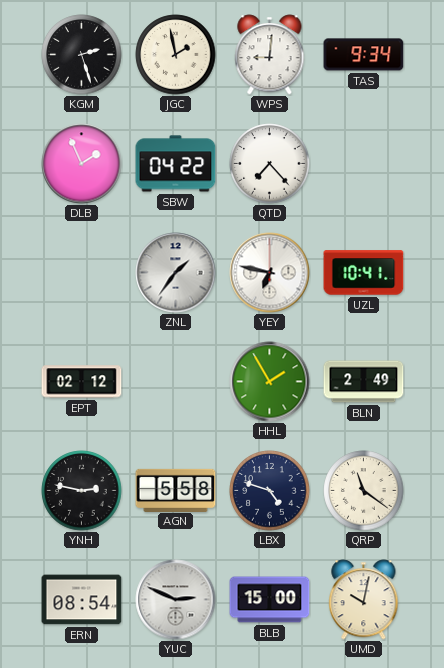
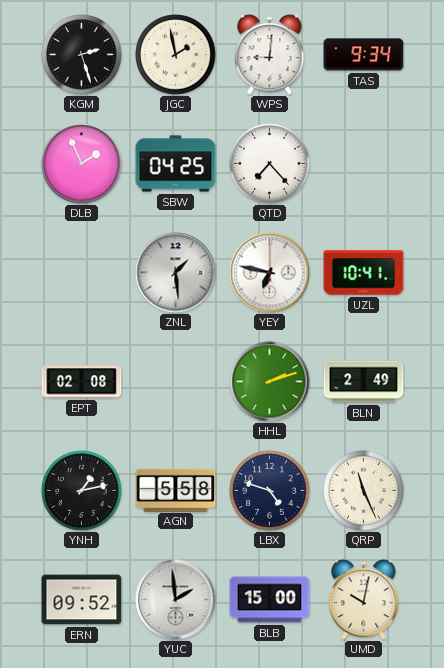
SBW: 04:22 -> 04:25
ZNL: 1:36 -> 1:29
EPT: 02:12 -> 02:08
HHL: 1:55 -> 2:12
YNH: 2:47 -> 1:13
QRP: 11:21 -> 11:26
ERN: 08:54 -> 09:52
YUC: 2:49 -> 1:59
